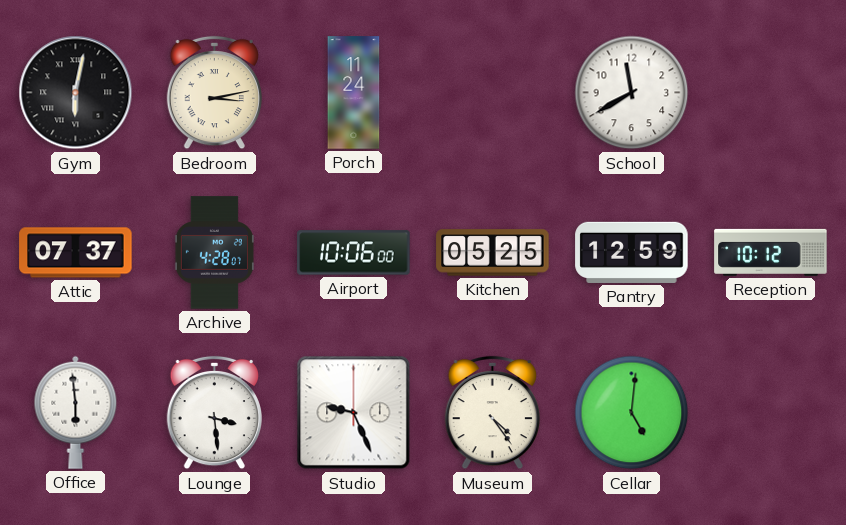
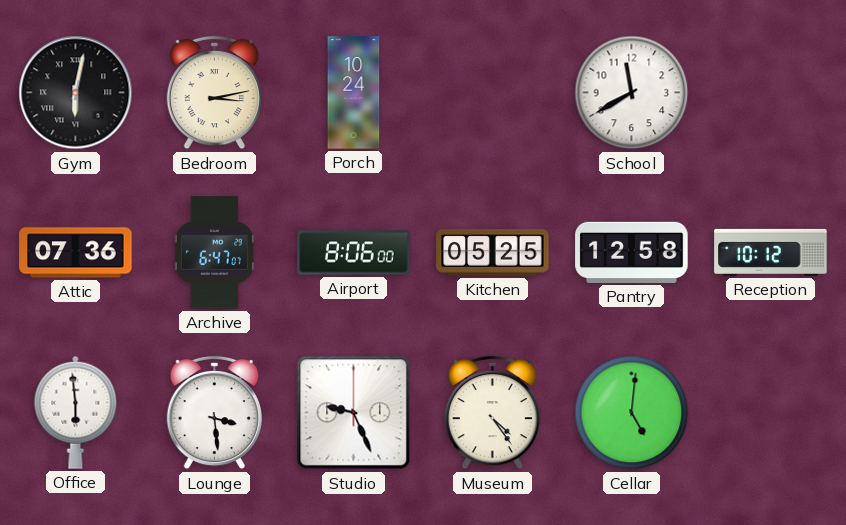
Porch: 11:24 -> 10:24
Attic: 07:37 -> 07:36
Archive: 4:28 -> 6:47
Airport: 10:06 -> 8:06
Pantry: 12:59 -> 12:58
